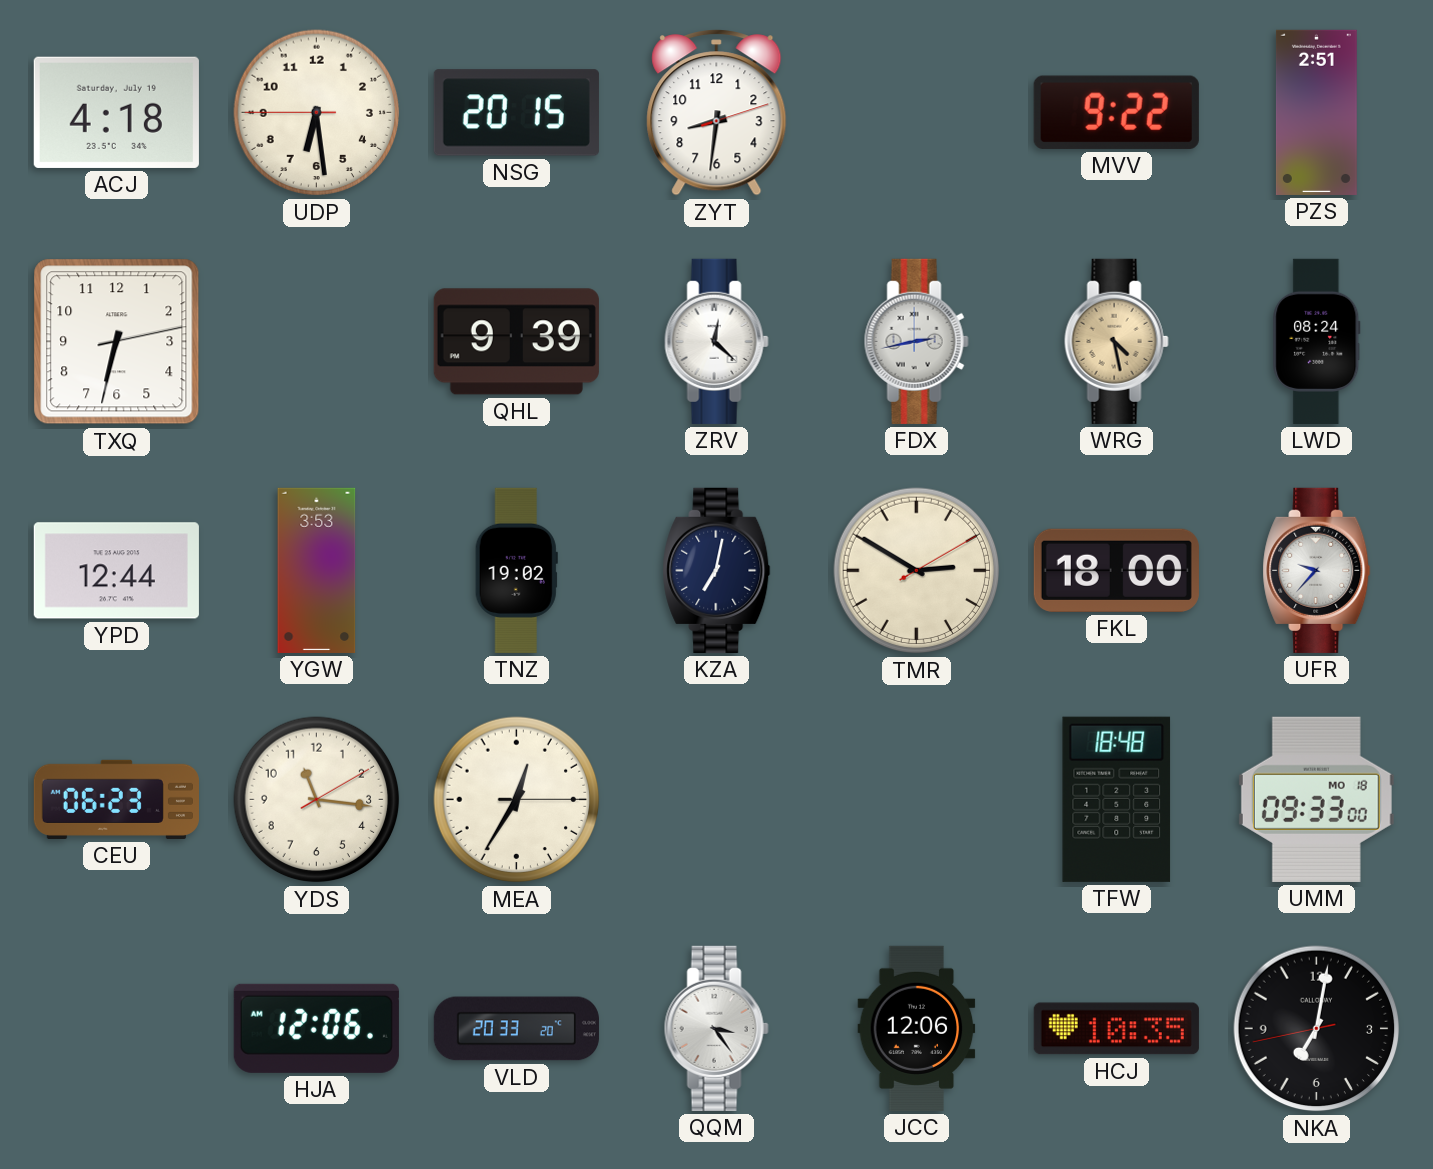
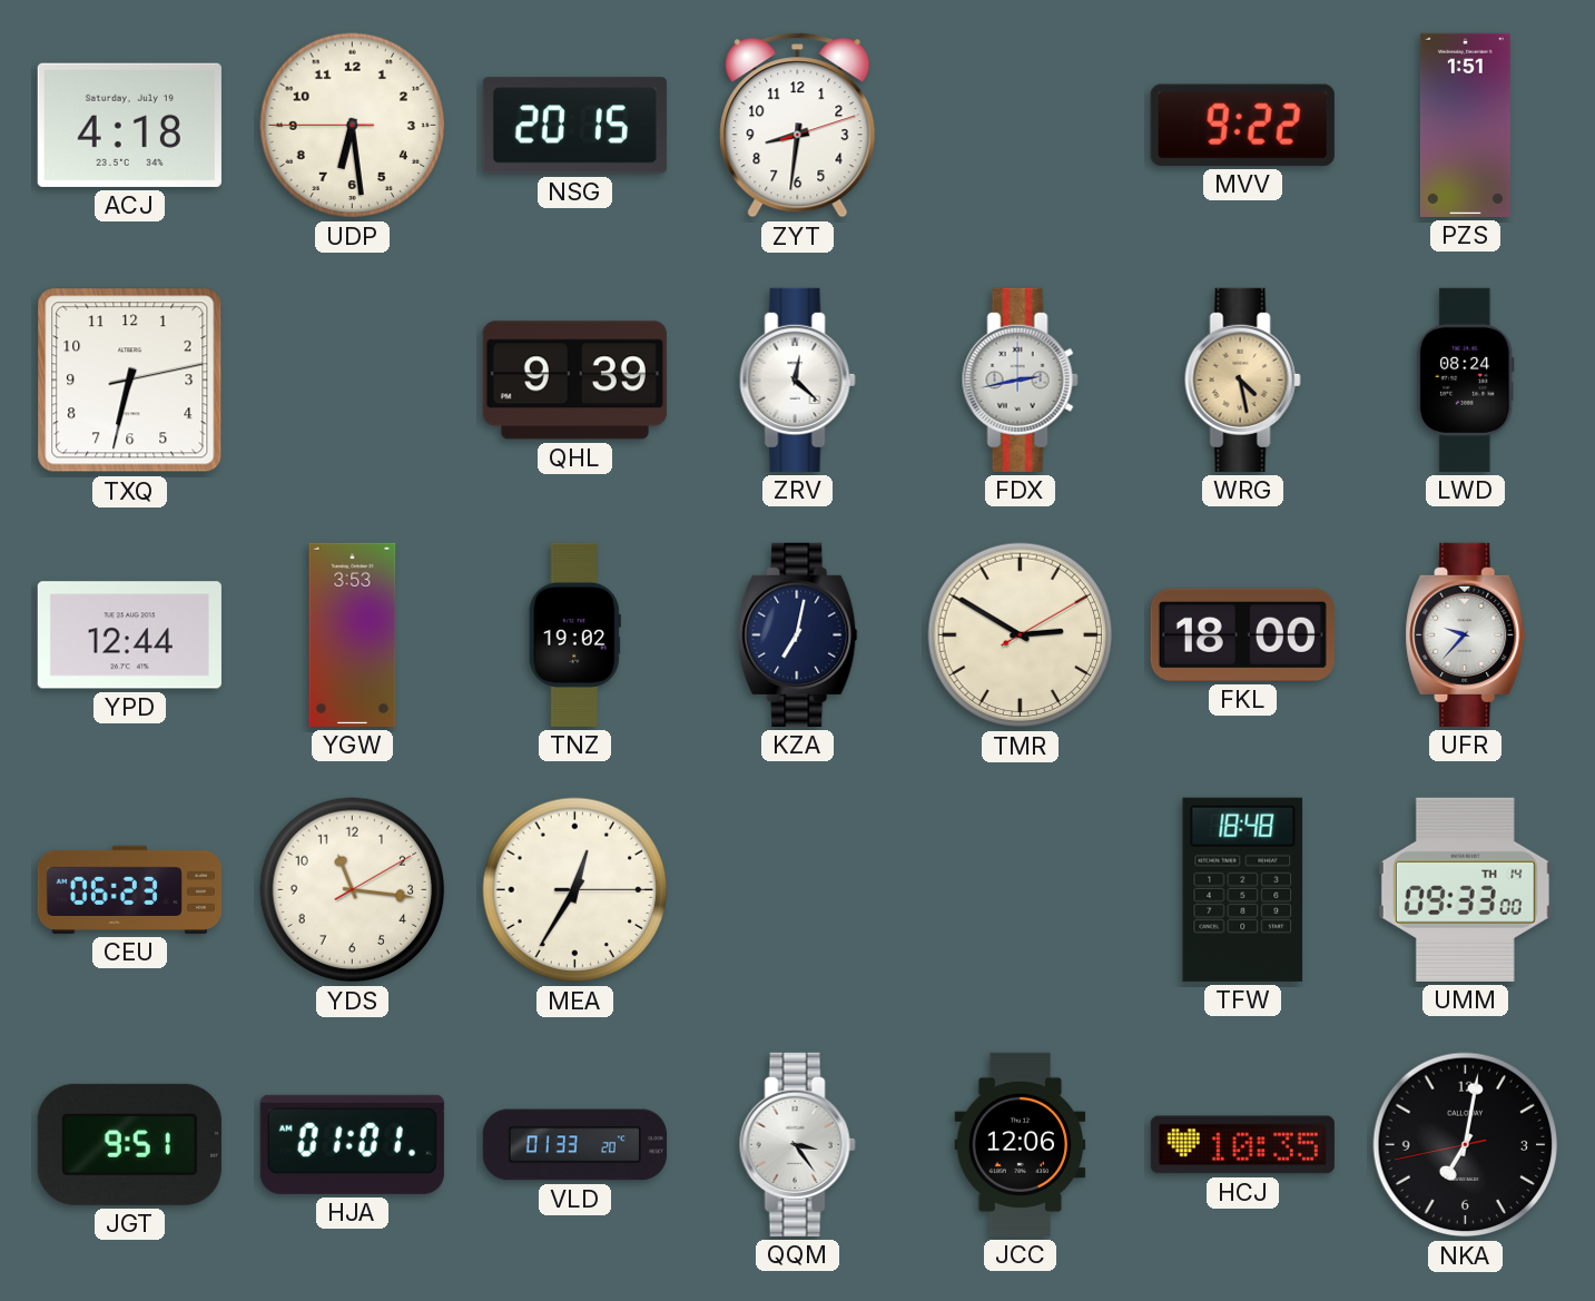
PZS: 2:51 -> 1:51
UMM date: MO 18 -> TH 14
JGT: none -> 9:51
HJA: 12:06 -> 01:01
VLD: 20:33 -> 01:33
